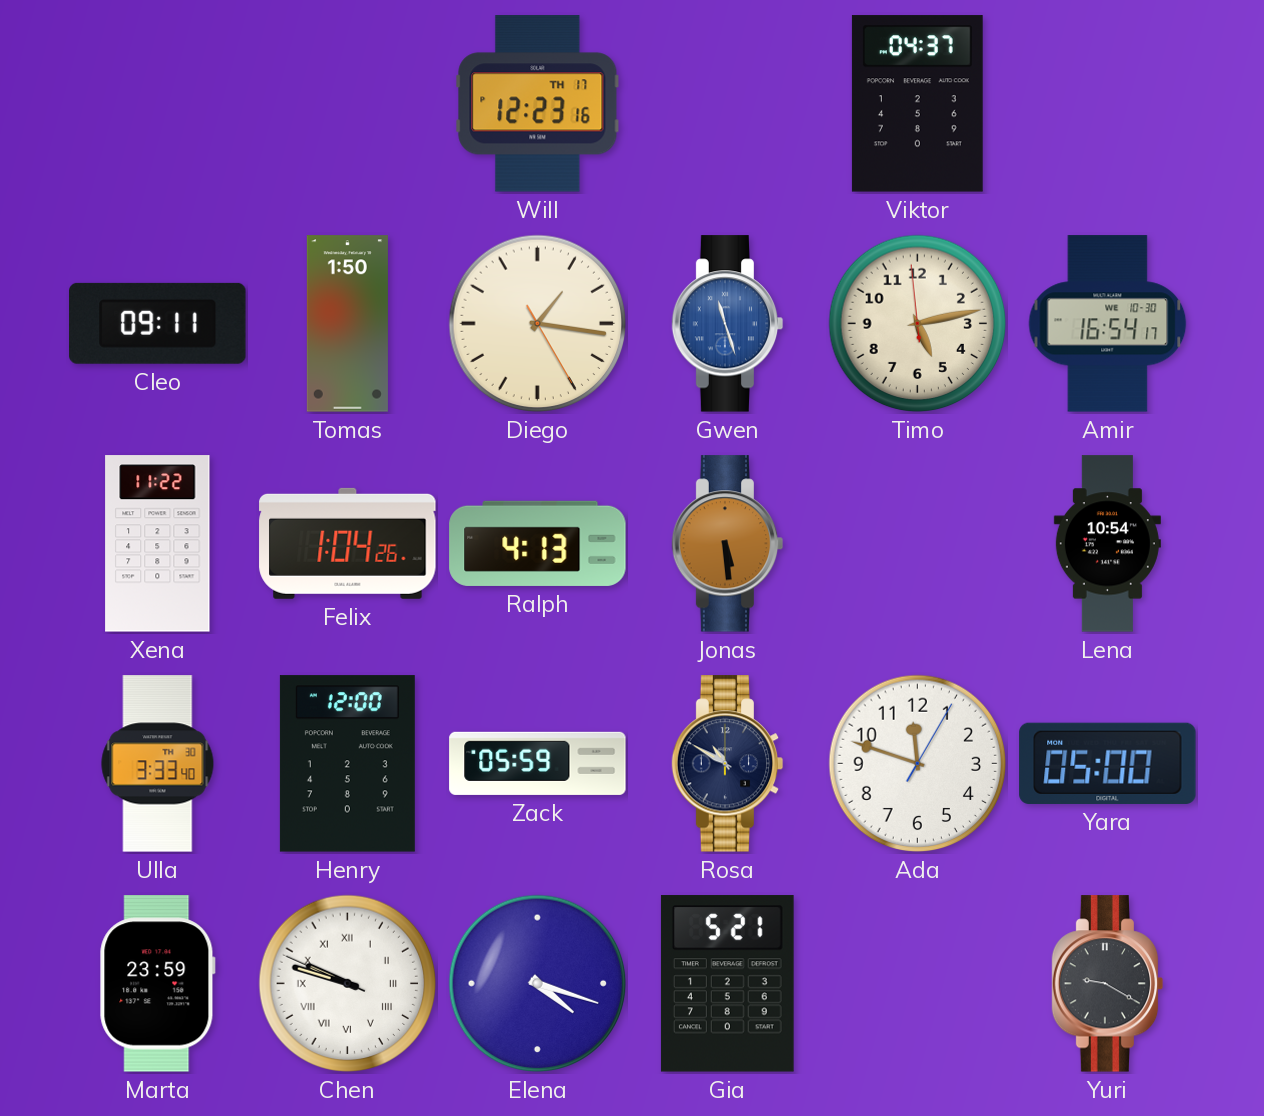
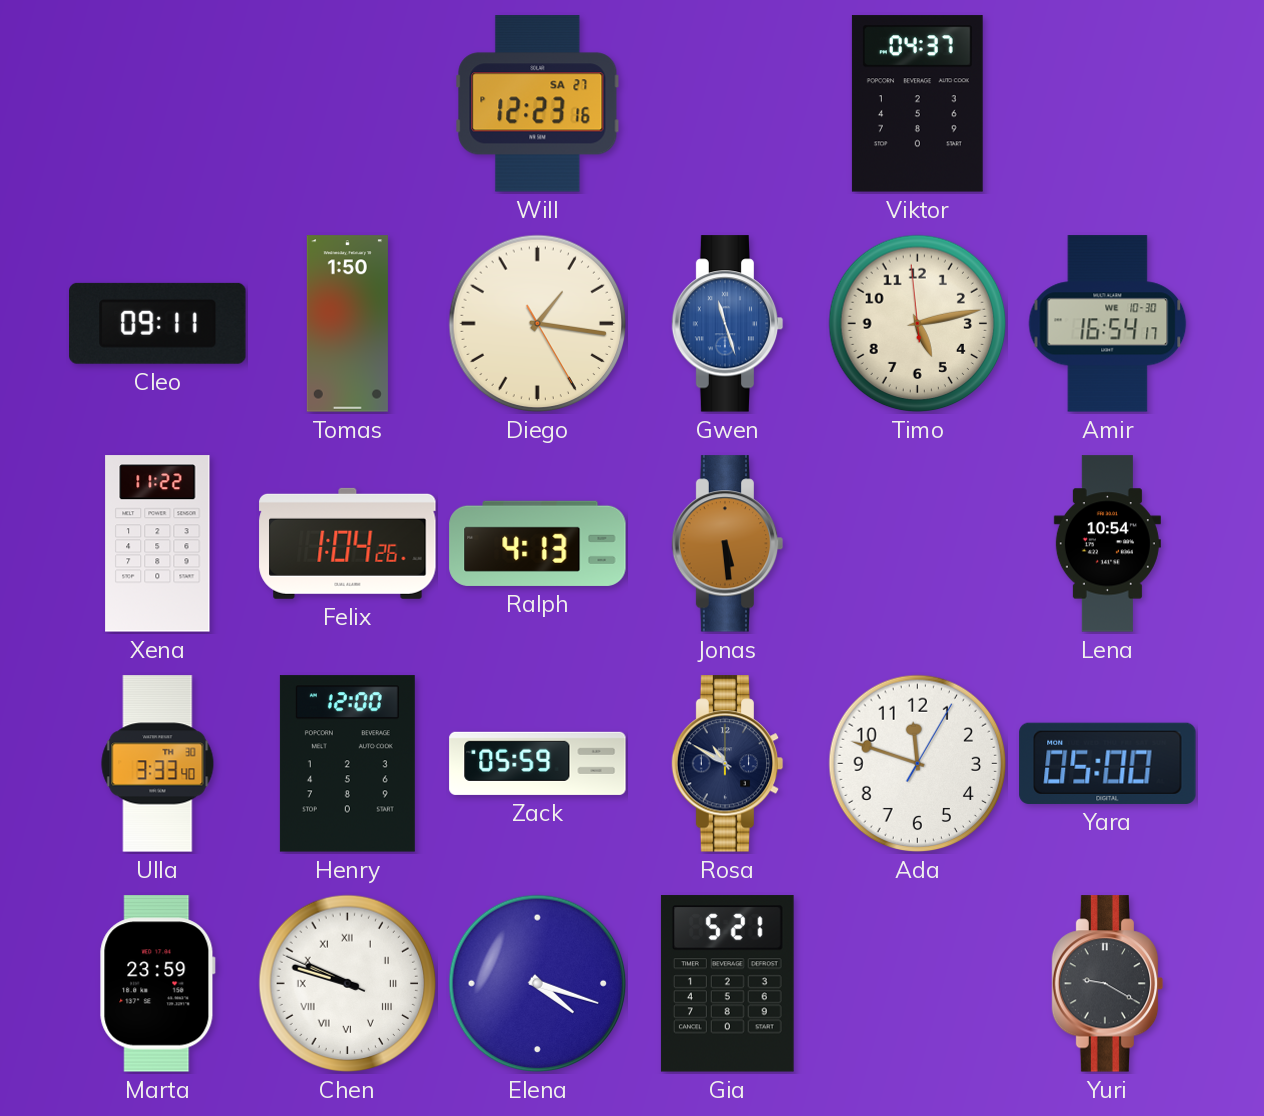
Will date: TH 17 -> SA 27
